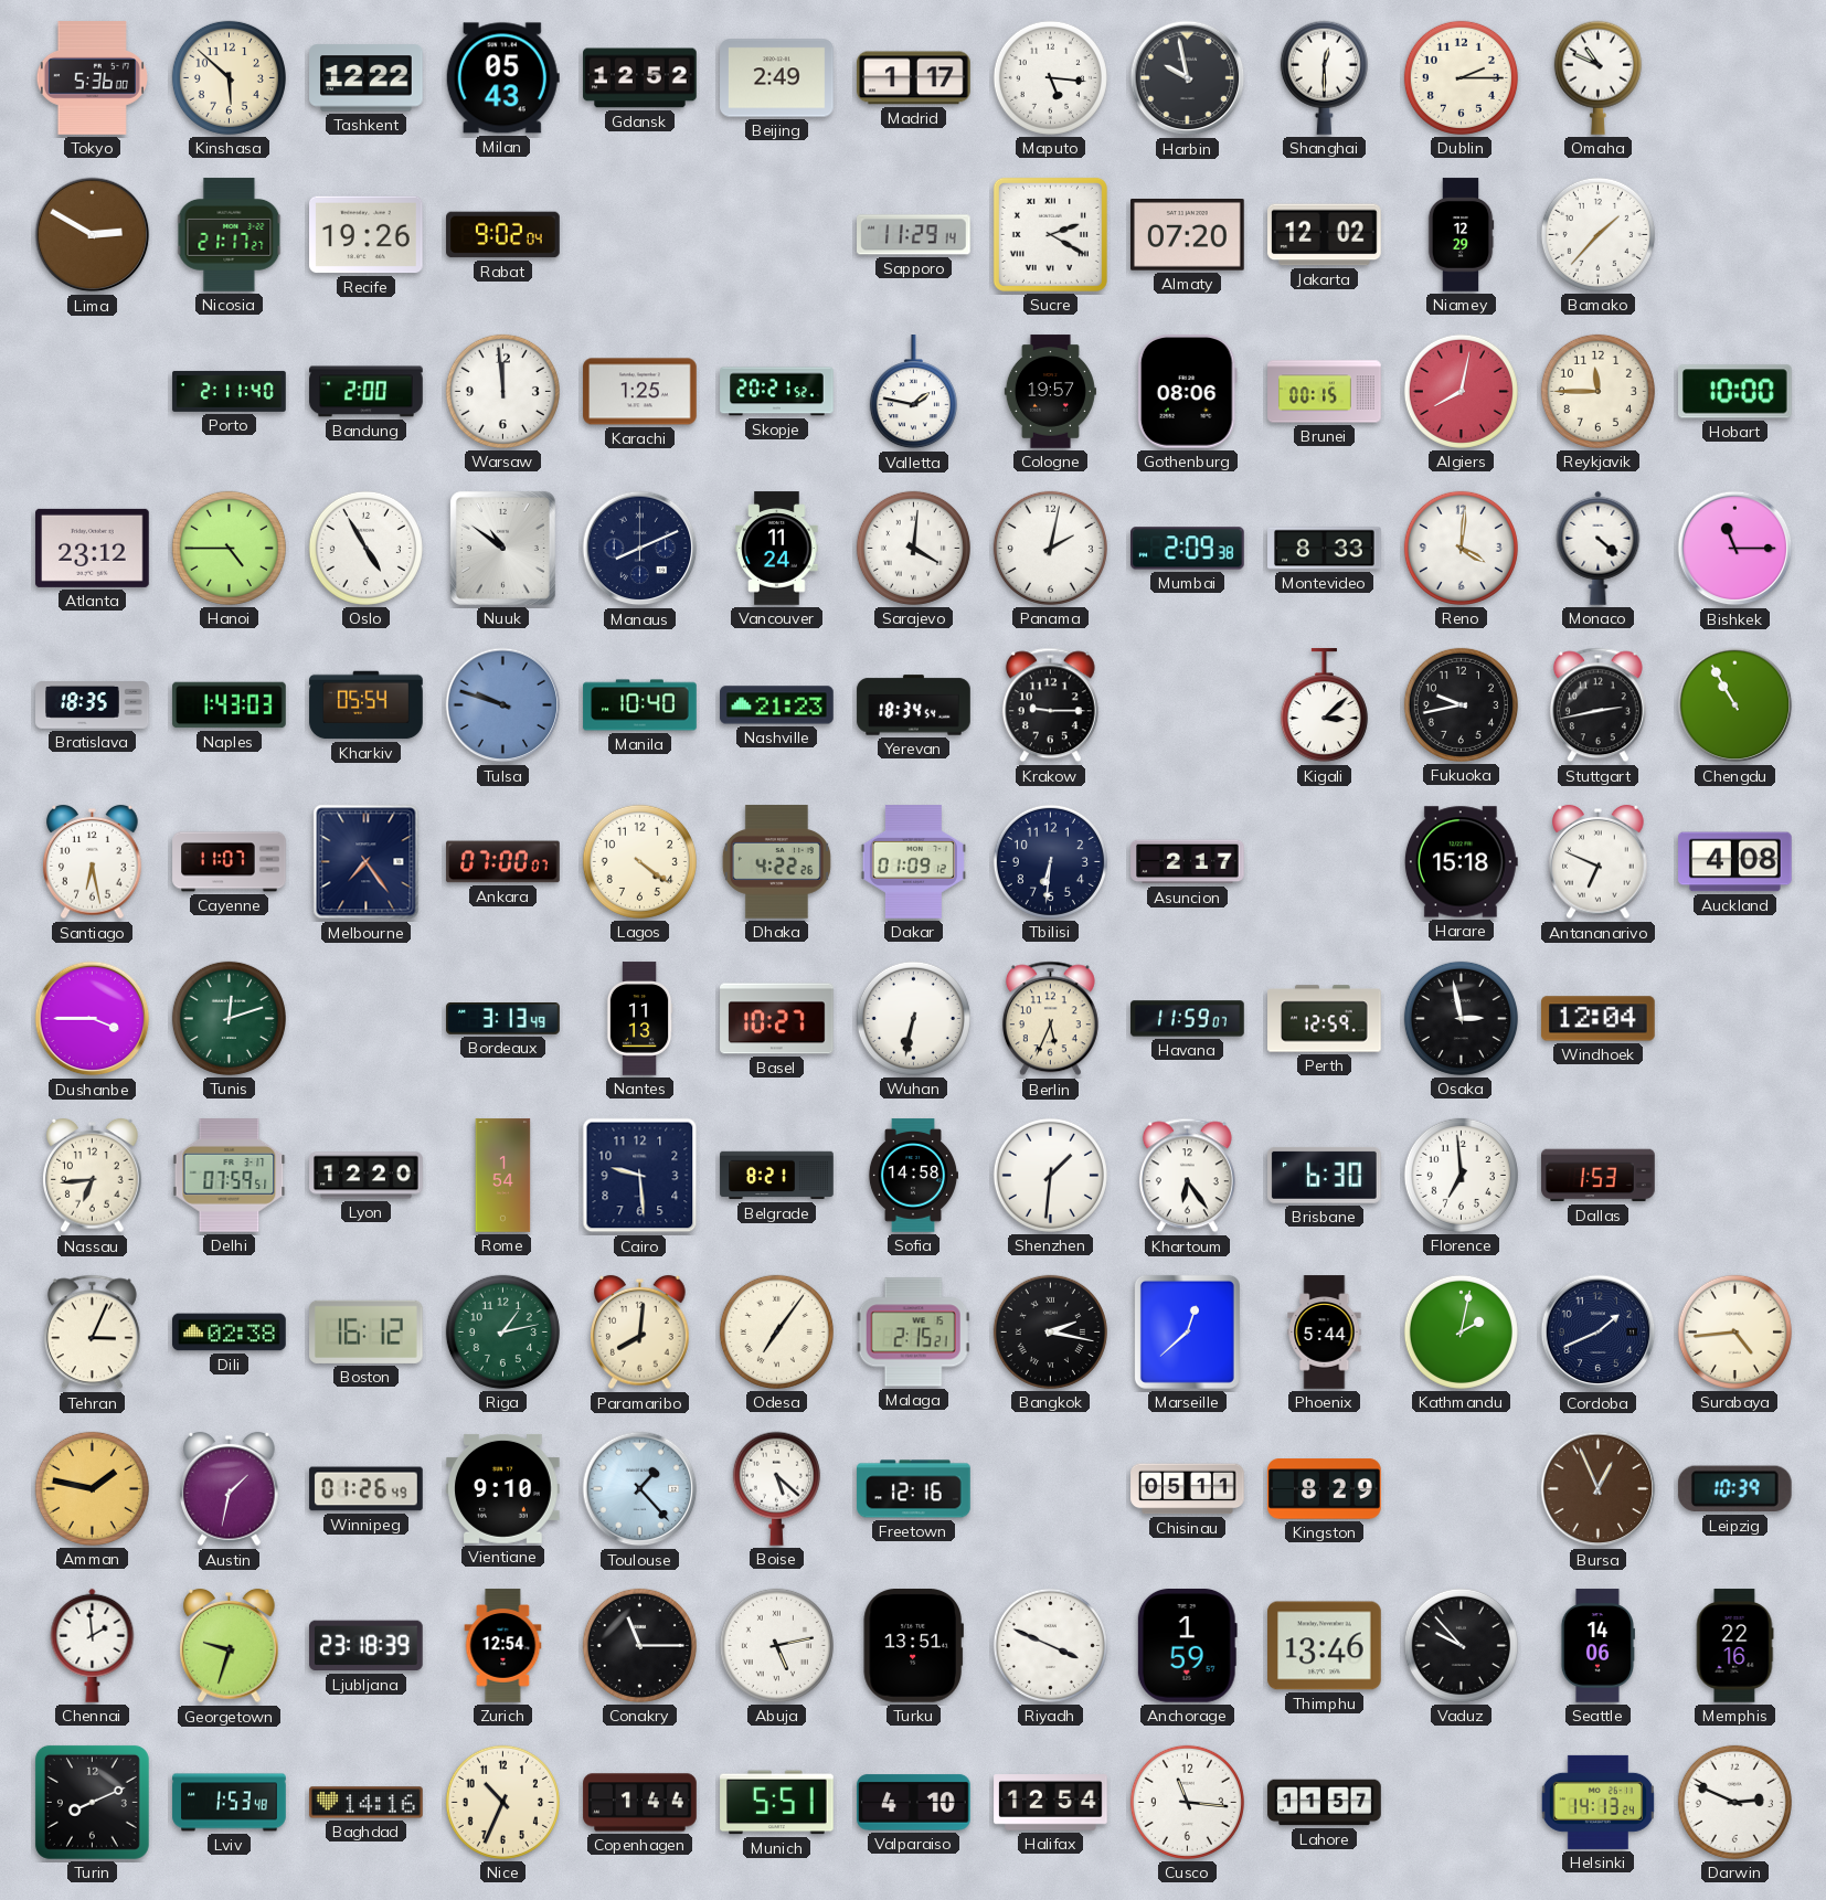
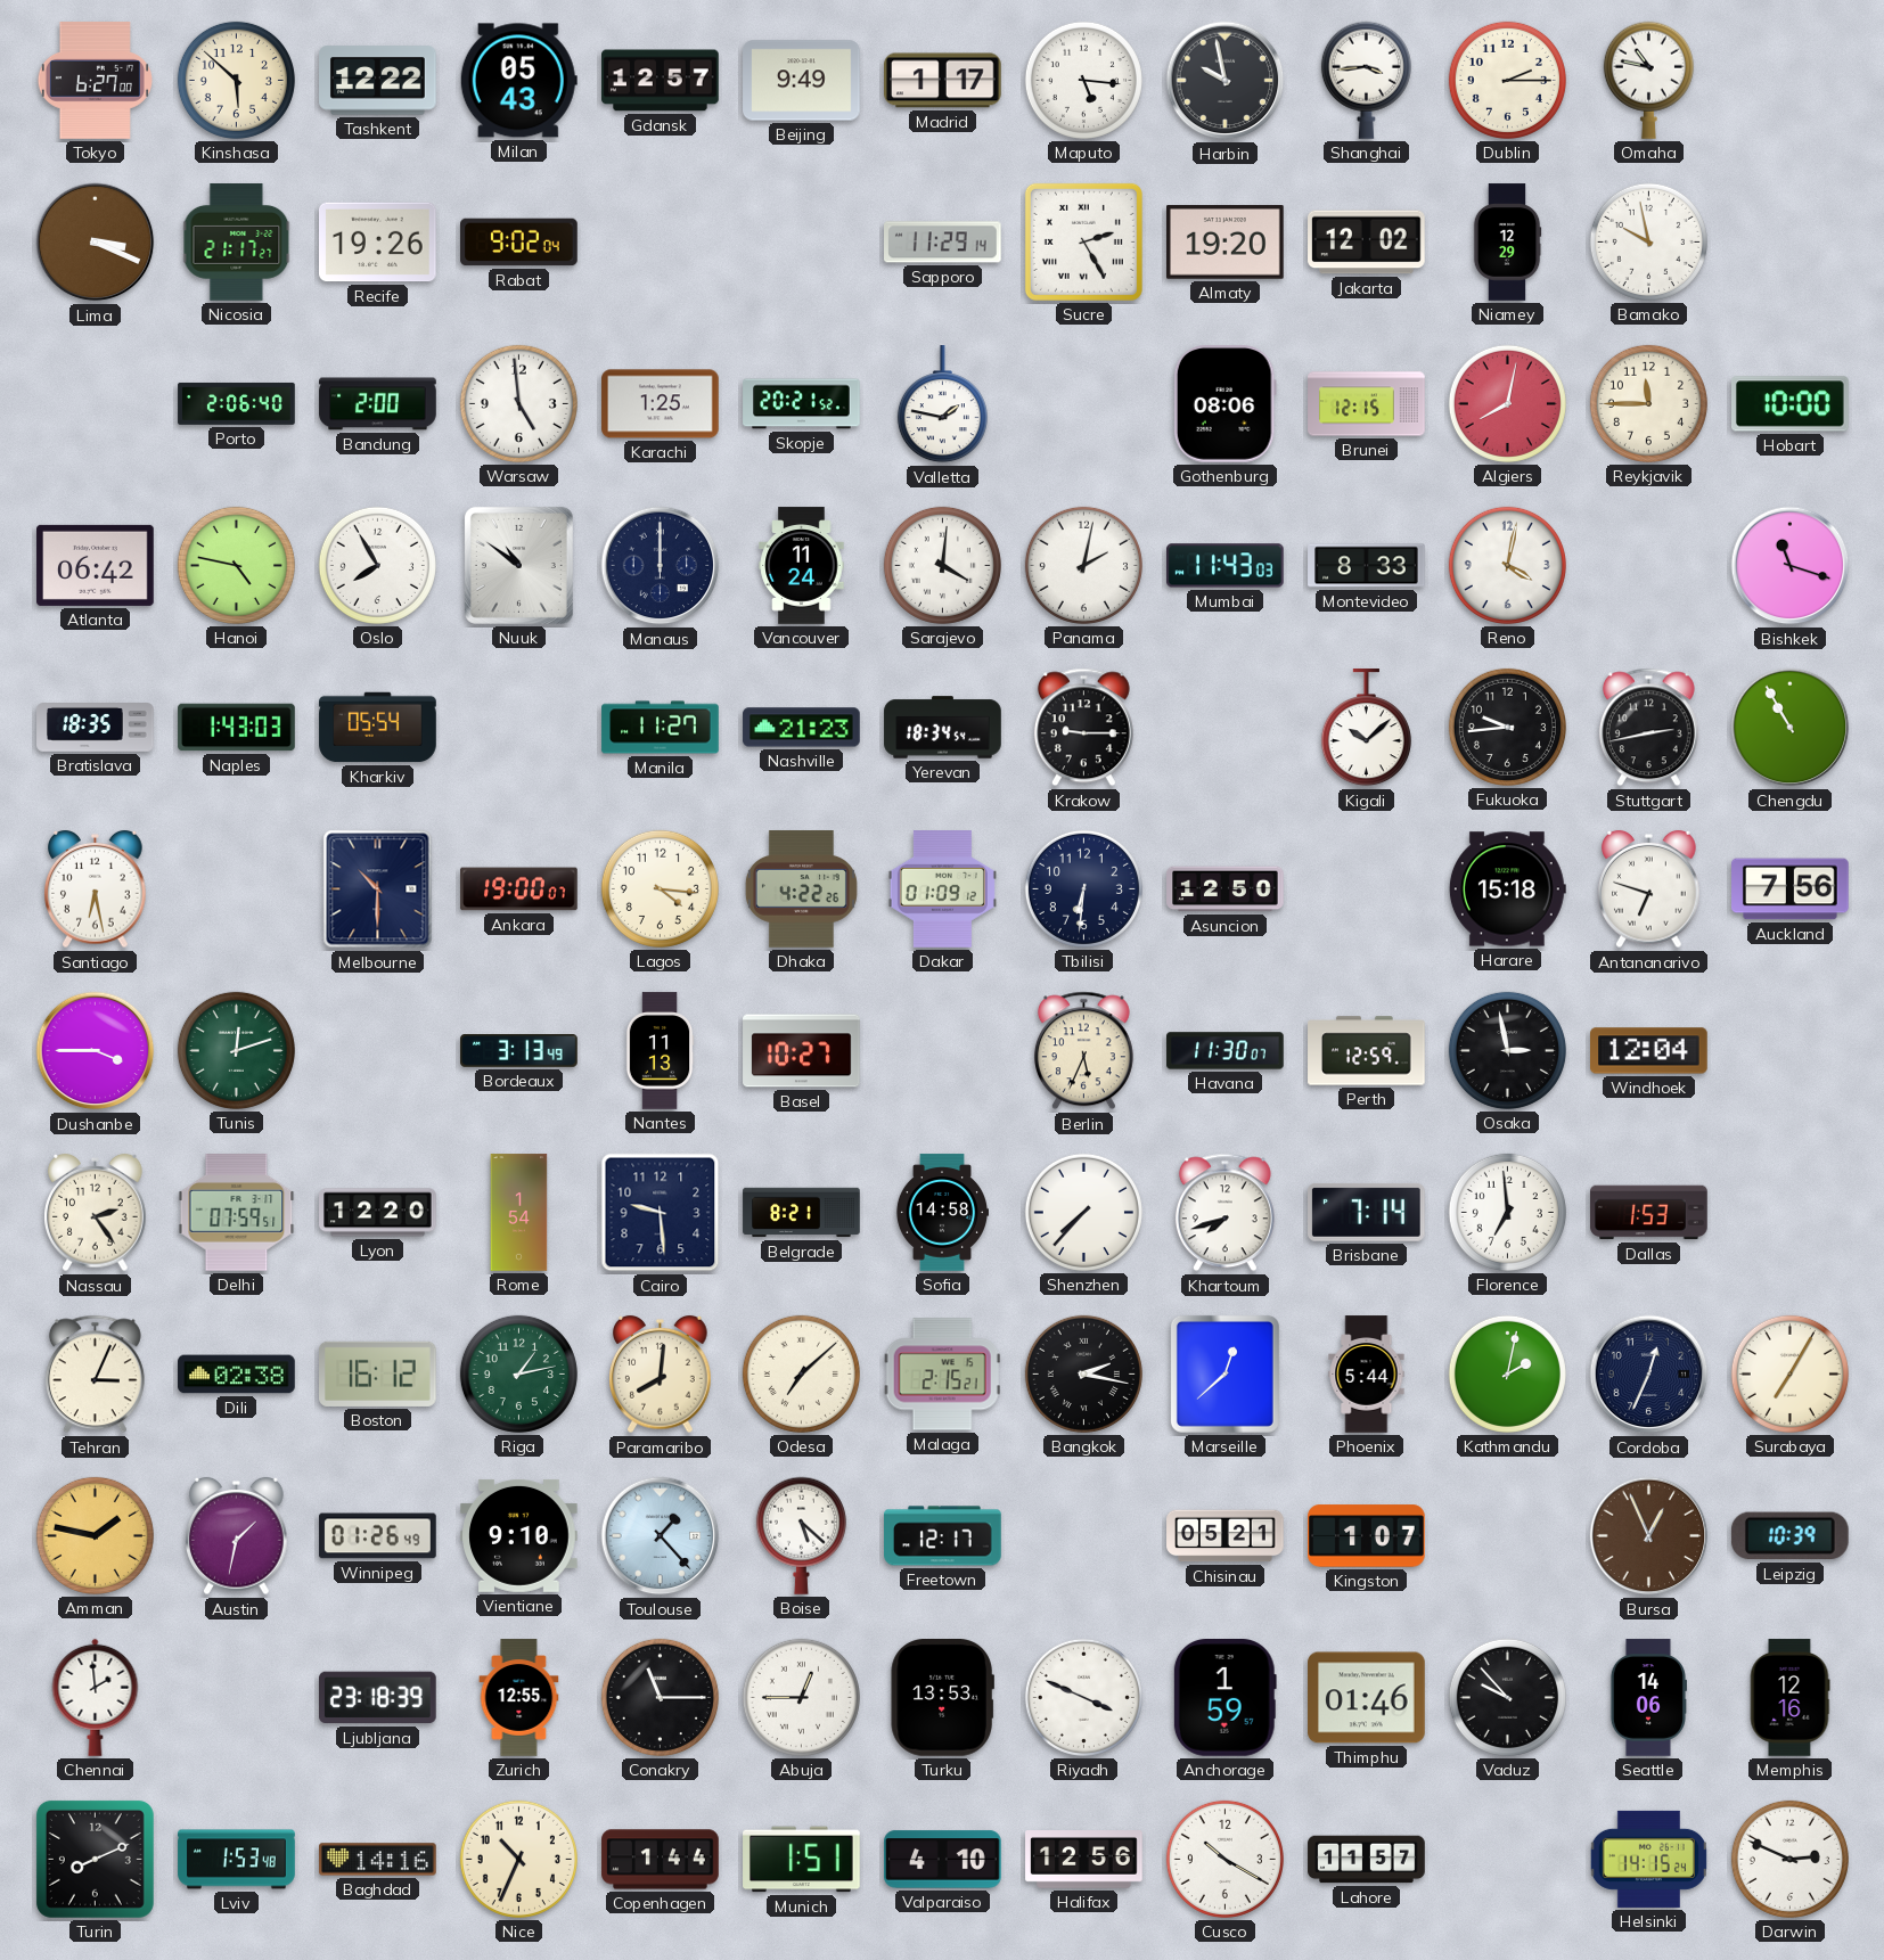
Tokyo: 5:36 -> 6:27
Gdansk: 12:52 -> 12:57
Beijing: 2:49 -> 9:49
Shanghai: 12:30 -> 3:44
Omaha: 10:49 -> 10:47
Lima: 2:50 -> 3:19
Sucre: 2:20 -> 2:25
Almaty: 07:20 -> 19:20
Bamako: 1:37 -> 9:58
Porto: 2:11 -> 2:06
Warsaw: 11:59 -> 4:59
Cologne: 19:57 -> none
Brunei: 00:15 -> 12:15
Atlanta: 23:12 -> 06:42
Hanoi: 4:45 -> 4:47
Oslo: 4:55 -> 7:55
Manaus: 8:11 -> 12:00
Mumbai: 2:09 -> 11:43
Reno: 4:01 -> 4:02
Monaco: 4:22 -> none
Bishkek: 11:15 -> 11:18
Tulsa: 9:48 -> none
Manila: 10:40 -> 11:27
Kigali: 3:08 -> 10:08
Fukuoka: 9:43 -> 9:44
Cayenne: 11:07 -> none
Melbourne: 7:24 -> 10:30
Ankara: 07:00 -> 19:00
Lagos: 4:21 -> 4:16
Asuncion: 2:17 -> 12:50
Antananarivo: 6:49 -> 6:48
Auckland: 4:08 -> 7:56
Wuhan: 6:32 -> none
Havana: 11:59 -> 11:30
Nassau: 6:44 -> 2:24
Shenzhen: 1:31 -> 7:37
Khartoum: 6:24 -> 7:42
Brisbane: 6:30 -> 7:14
Odesa: 7:06 -> 7:08
Cordoba: 1:41 -> 12:34
Surabaya: 4:44 -> 7:05
Freetown: 12:16 -> 12:17
Chisinau: 05:11 -> 05:21
Kingston: 8:29 -> 1:07
Georgetown: 9:33 -> none
Zurich: 12:54 -> 12:55
Abuja: 5:13 -> 12:45
Turku: 13:51 -> 13:53
Thimphu: 13:46 -> 01:46
Memphis: 22:16 -> 12:16
Munich: 5:51 -> 1:51
Halifax: 12:54 -> 12:56
Cusco: 11:16 -> 10:20
Helsinki: 14:13 -> 14:15
